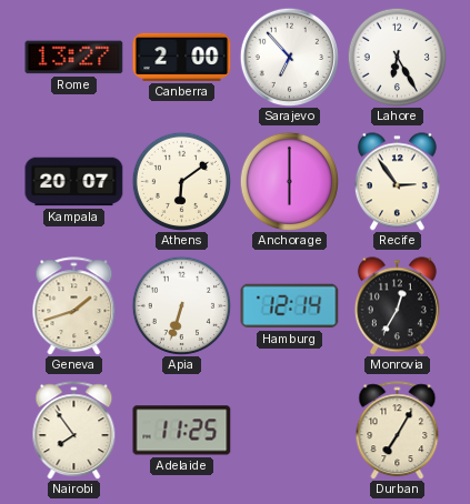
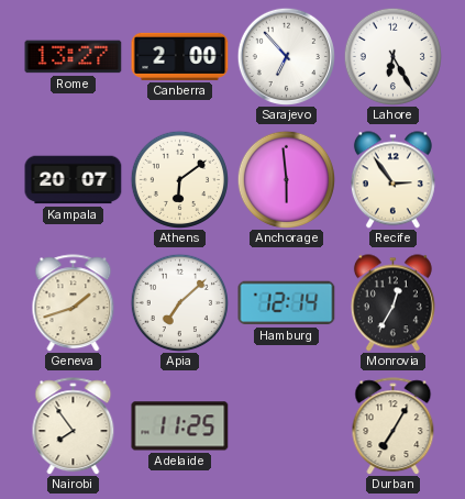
Anchorage: 6:00 -> 5:59
Apia: 6:33 -> 7:08
